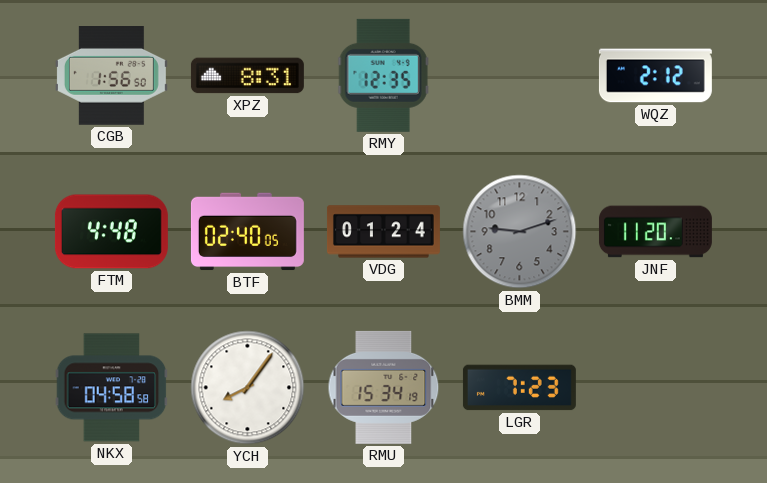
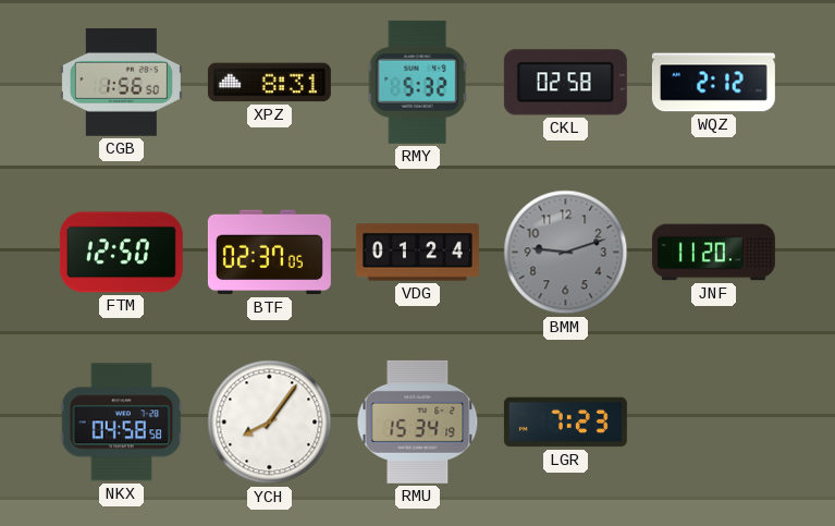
RMY: 12:35 -> 5:32
CKL: none -> 02:58
FTM: 4:48 -> 12:50
BTF: 02:40 -> 02:37
